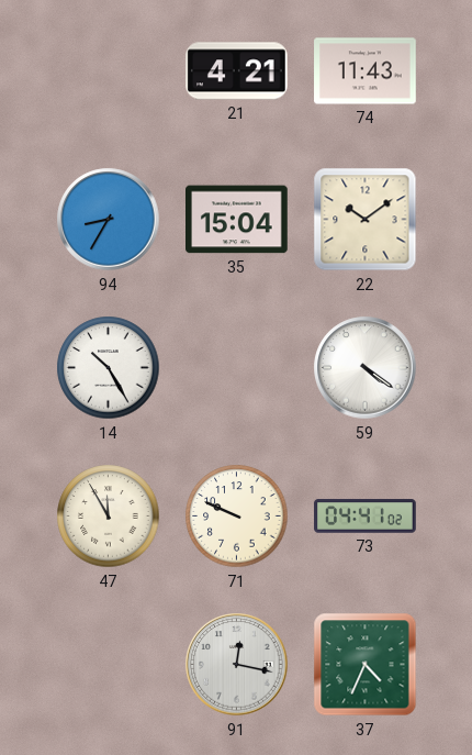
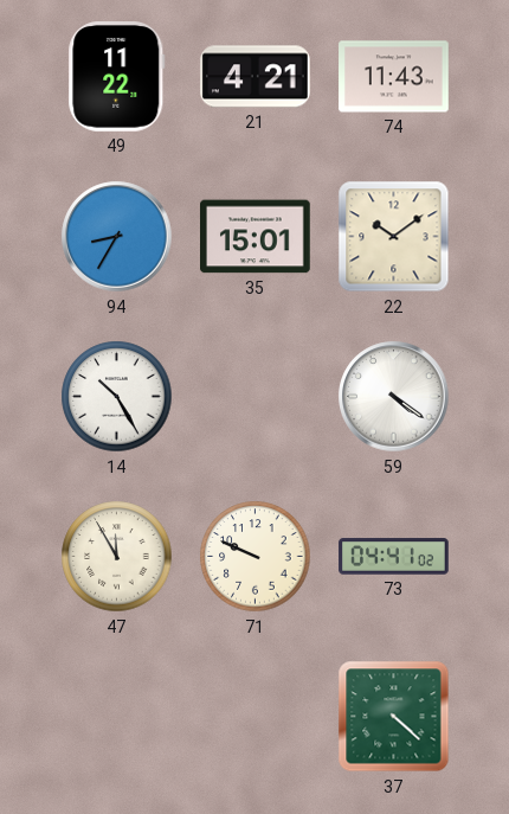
49: none -> 11:22
35: 15:04 -> 15:01
91: 12:17 -> none
37: 4:34 -> 4:22
